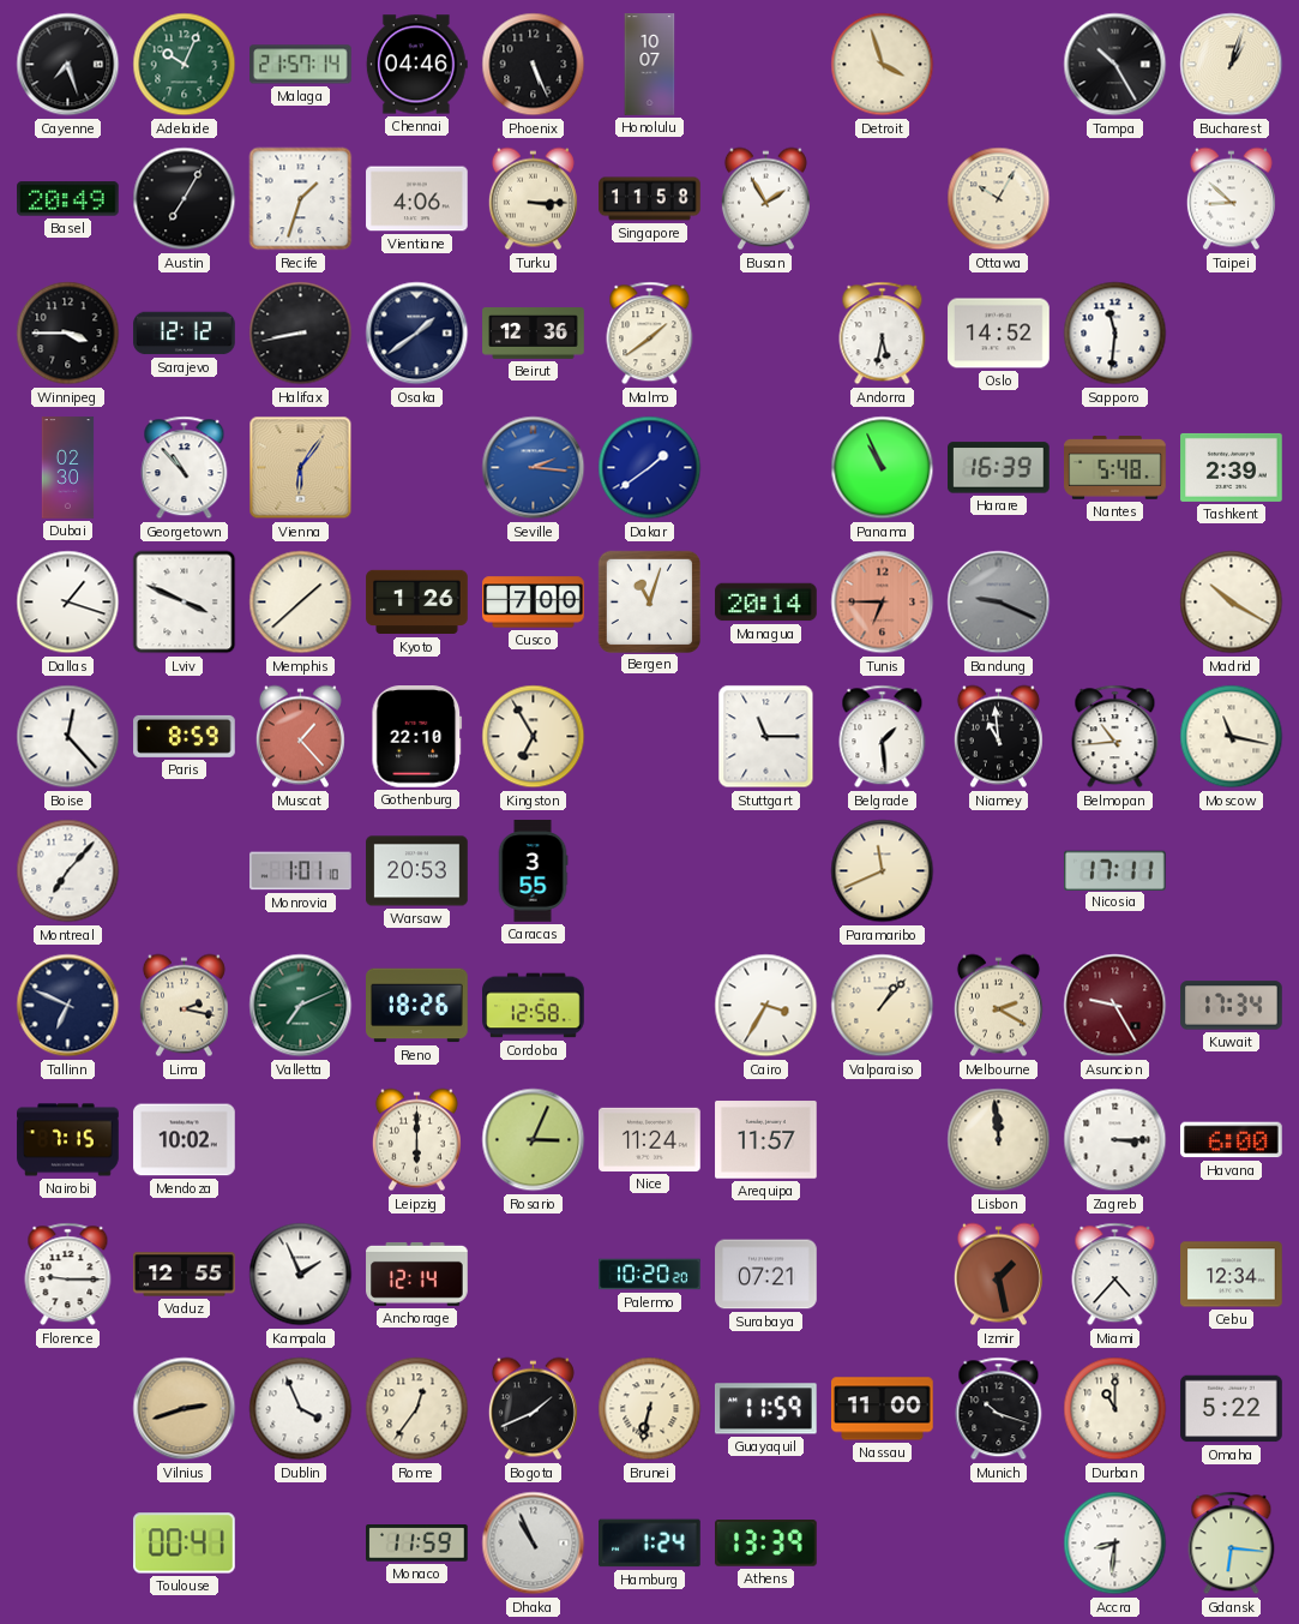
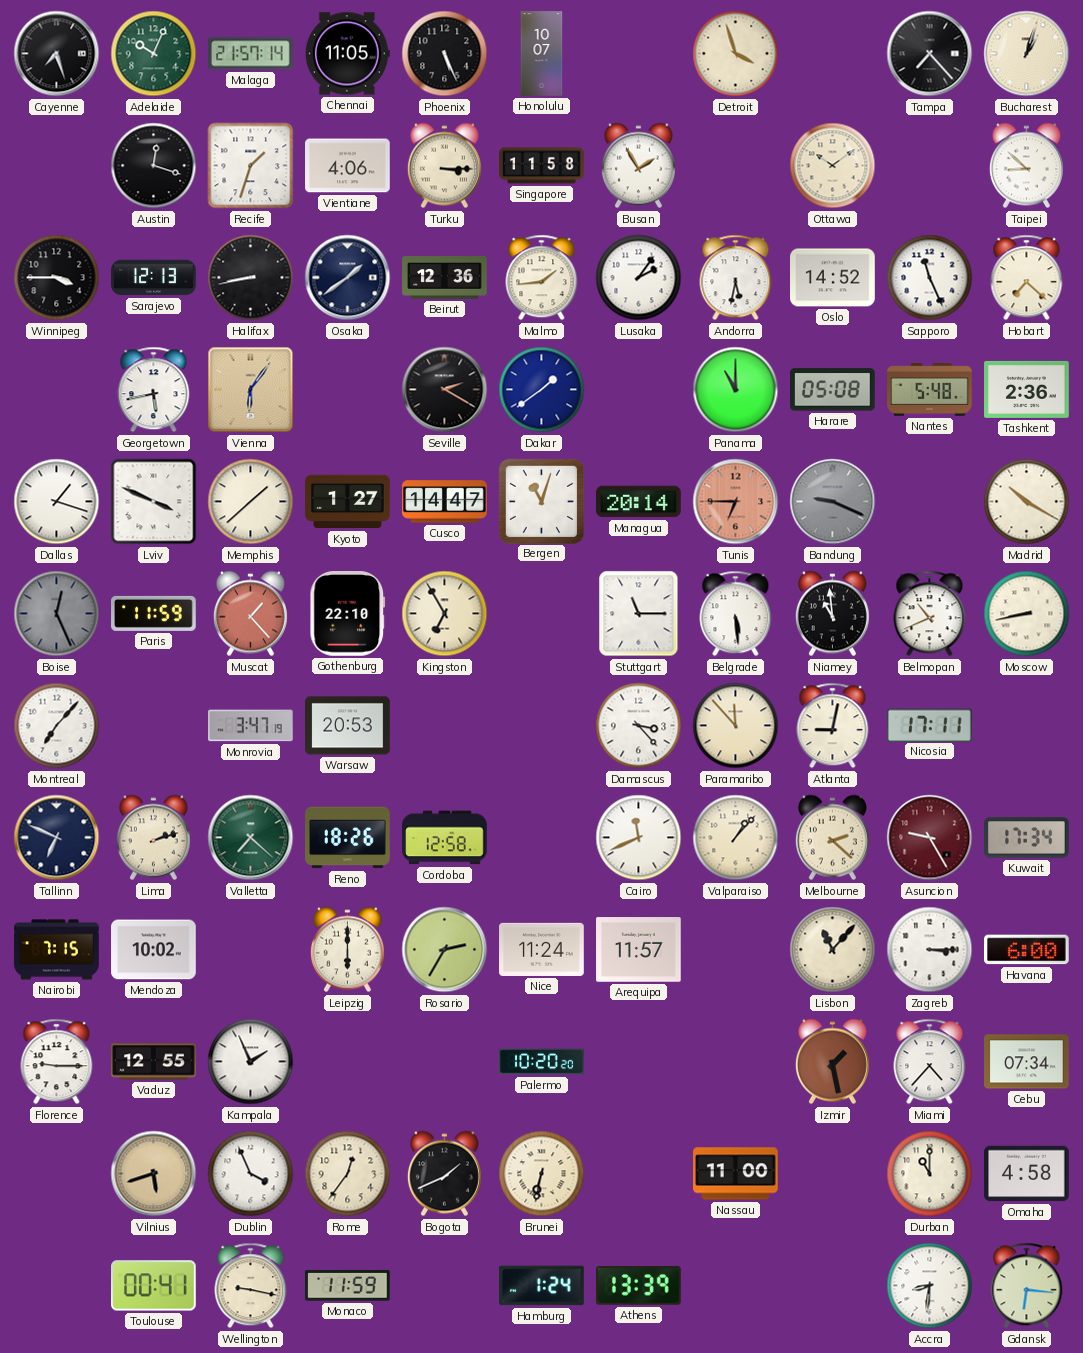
Chennai: 04:46 -> 11:05
Tampa: 10:25 -> 7:23
Basel: 20:49 -> none
Austin: 7:05 -> 12:18
Ottawa: 10:05 -> 10:09
Sarajevo: 12:12 -> 12:13
Malmo: 1:39 -> 1:44
Lusaka: none -> 2:06
Sapporo: 11:31 -> 11:26
Hobart: none -> 7:22
Dubai: 02:30 -> none
Georgetown: 10:53 -> 5:43
Seville: 2:16 -> 2:20
Seville dial: blue -> black
Panama: 10:56 -> 11:00
Harare: 16:39 -> 05:08
Tashkent: 2:39 -> 2:36
Kyoto: 1:26 -> 1:27
Cusco: 7:00 -> 14:47
Boise: 12:23 -> 12:26
Boise dial: white -> grey
Paris: 8:59 -> 11:59
Belgrade: 1:29 -> 5:29
Belmopan: 10:44 -> 10:41
Moscow: 11:17 -> 8:43
Monrovia: 1:01 -> 3:47
Caracas: 3:55 -> none
Damascus: none -> 3:23
Paramaribo: 11:41 -> 11:53
Atlanta: none -> 9:02
Lima: 2:17 -> 2:12
Valletta: 7:11 -> 7:22
Cairo: 3:35 -> 11:41
Melbourne: 2:20 -> 2:22
Rosario: 3:04 -> 2:35
Lisbon: 11:59 -> 11:07
Anchorage: 12:14 -> none
Surabaya: 07:21 -> none
Cebu: 12:34 -> 07:34
Vilnius: 2:42 -> 5:42
Guayaquil: 11:59 -> none
Munich: 10:18 -> none
Omaha: 5:22 -> 4:58
Wellington: none -> 9:17
Dhaka: 10:56 -> none
